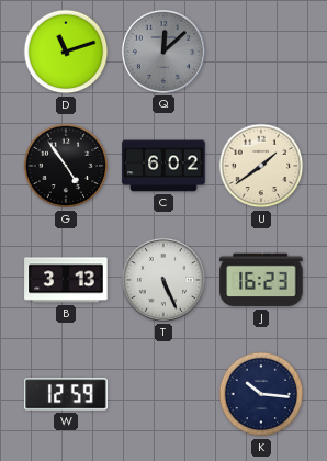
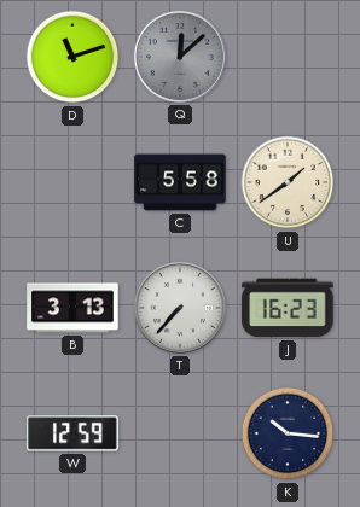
G: 4:54 -> none
C: 6:02 -> 5:58
T: 5:26 -> 7:37
